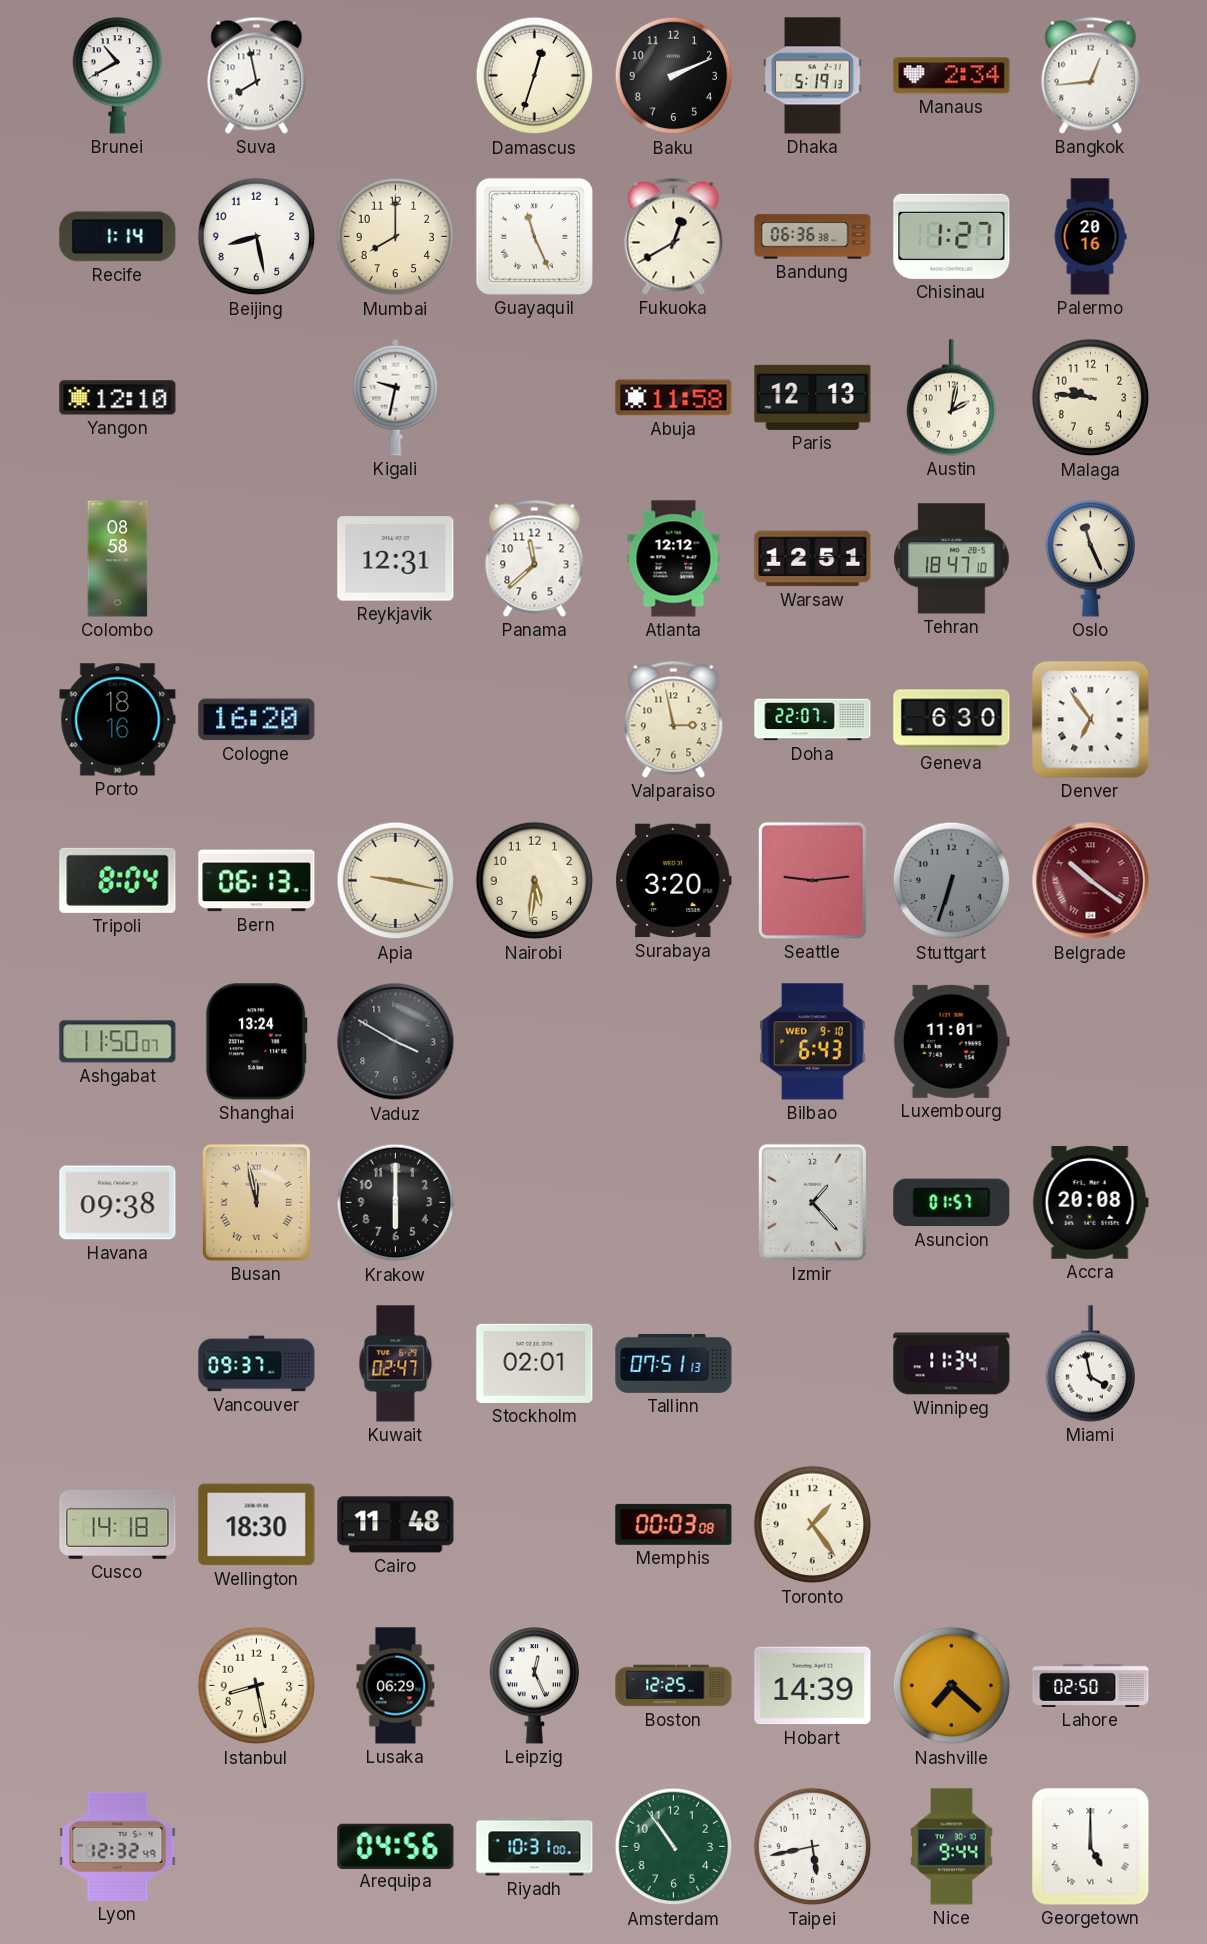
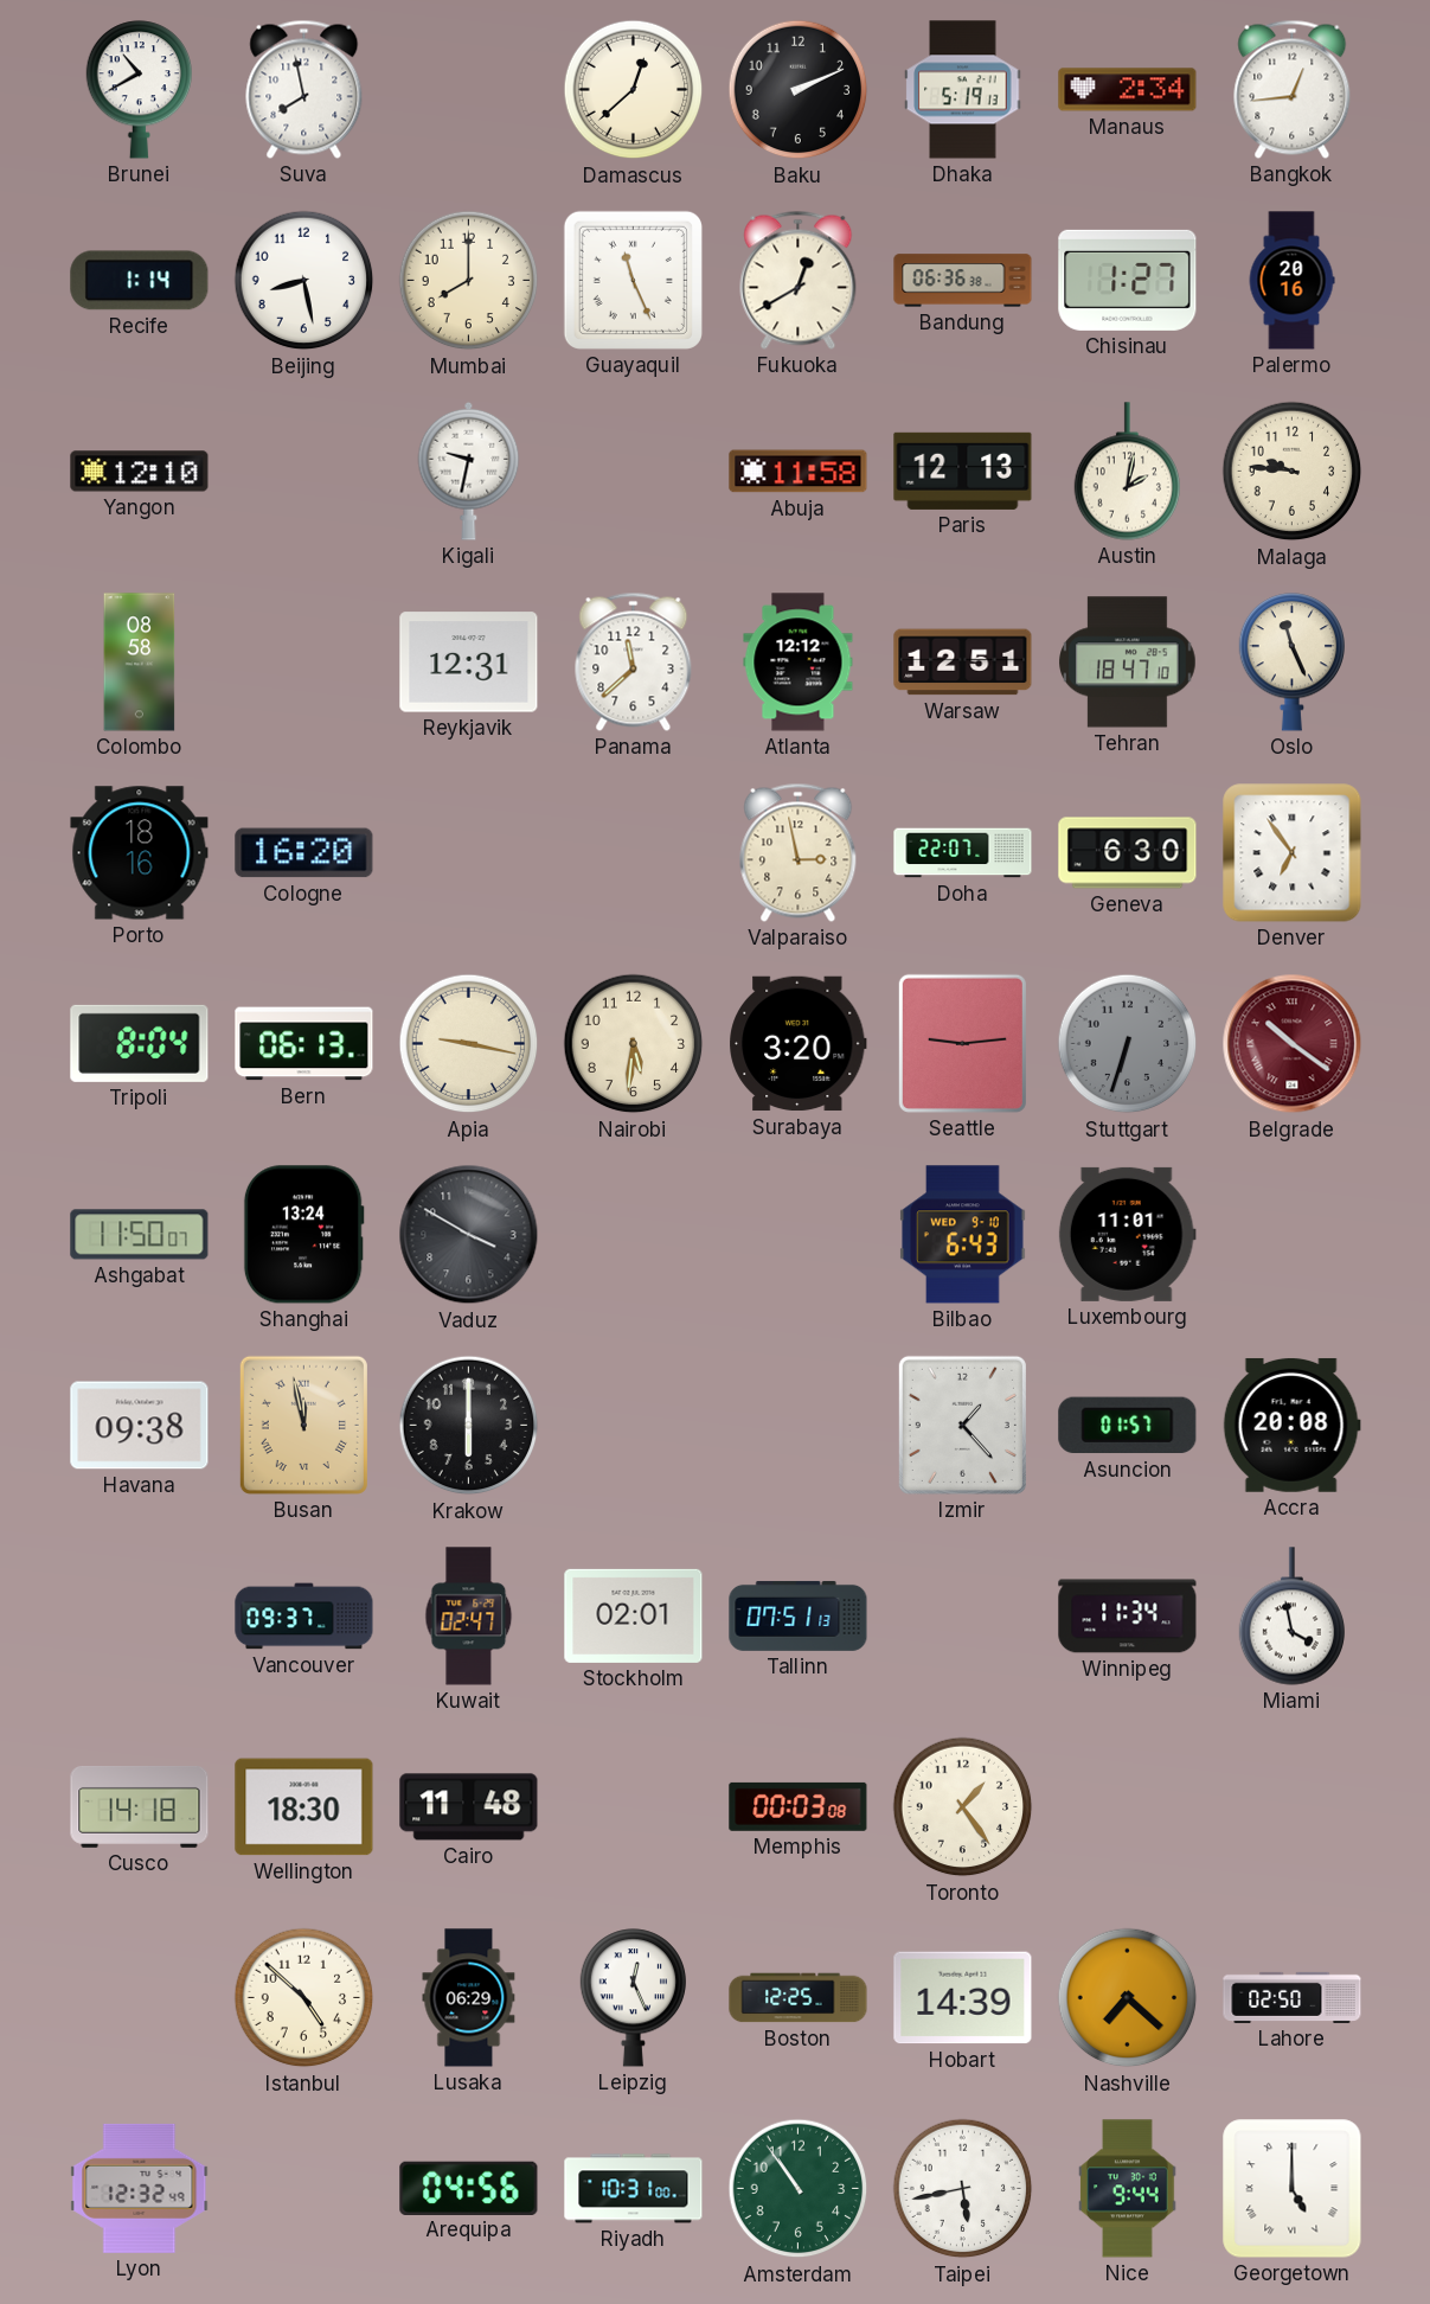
Damascus: 12:33 -> 12:38
Istanbul: 8:28 -> 4:52
